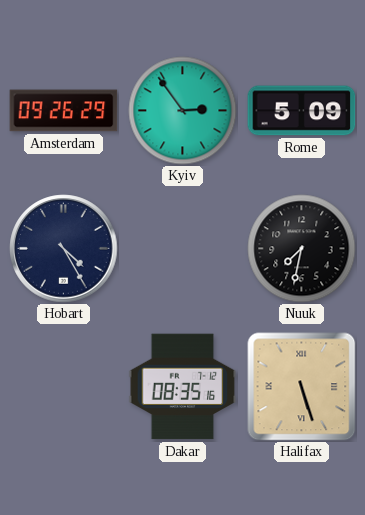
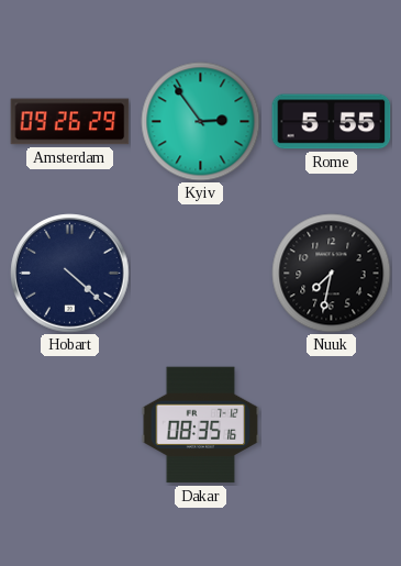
Rome: 5:09 -> 5:55
Hobart: 4:25 -> 4:22
Halifax: 5:27 -> none
